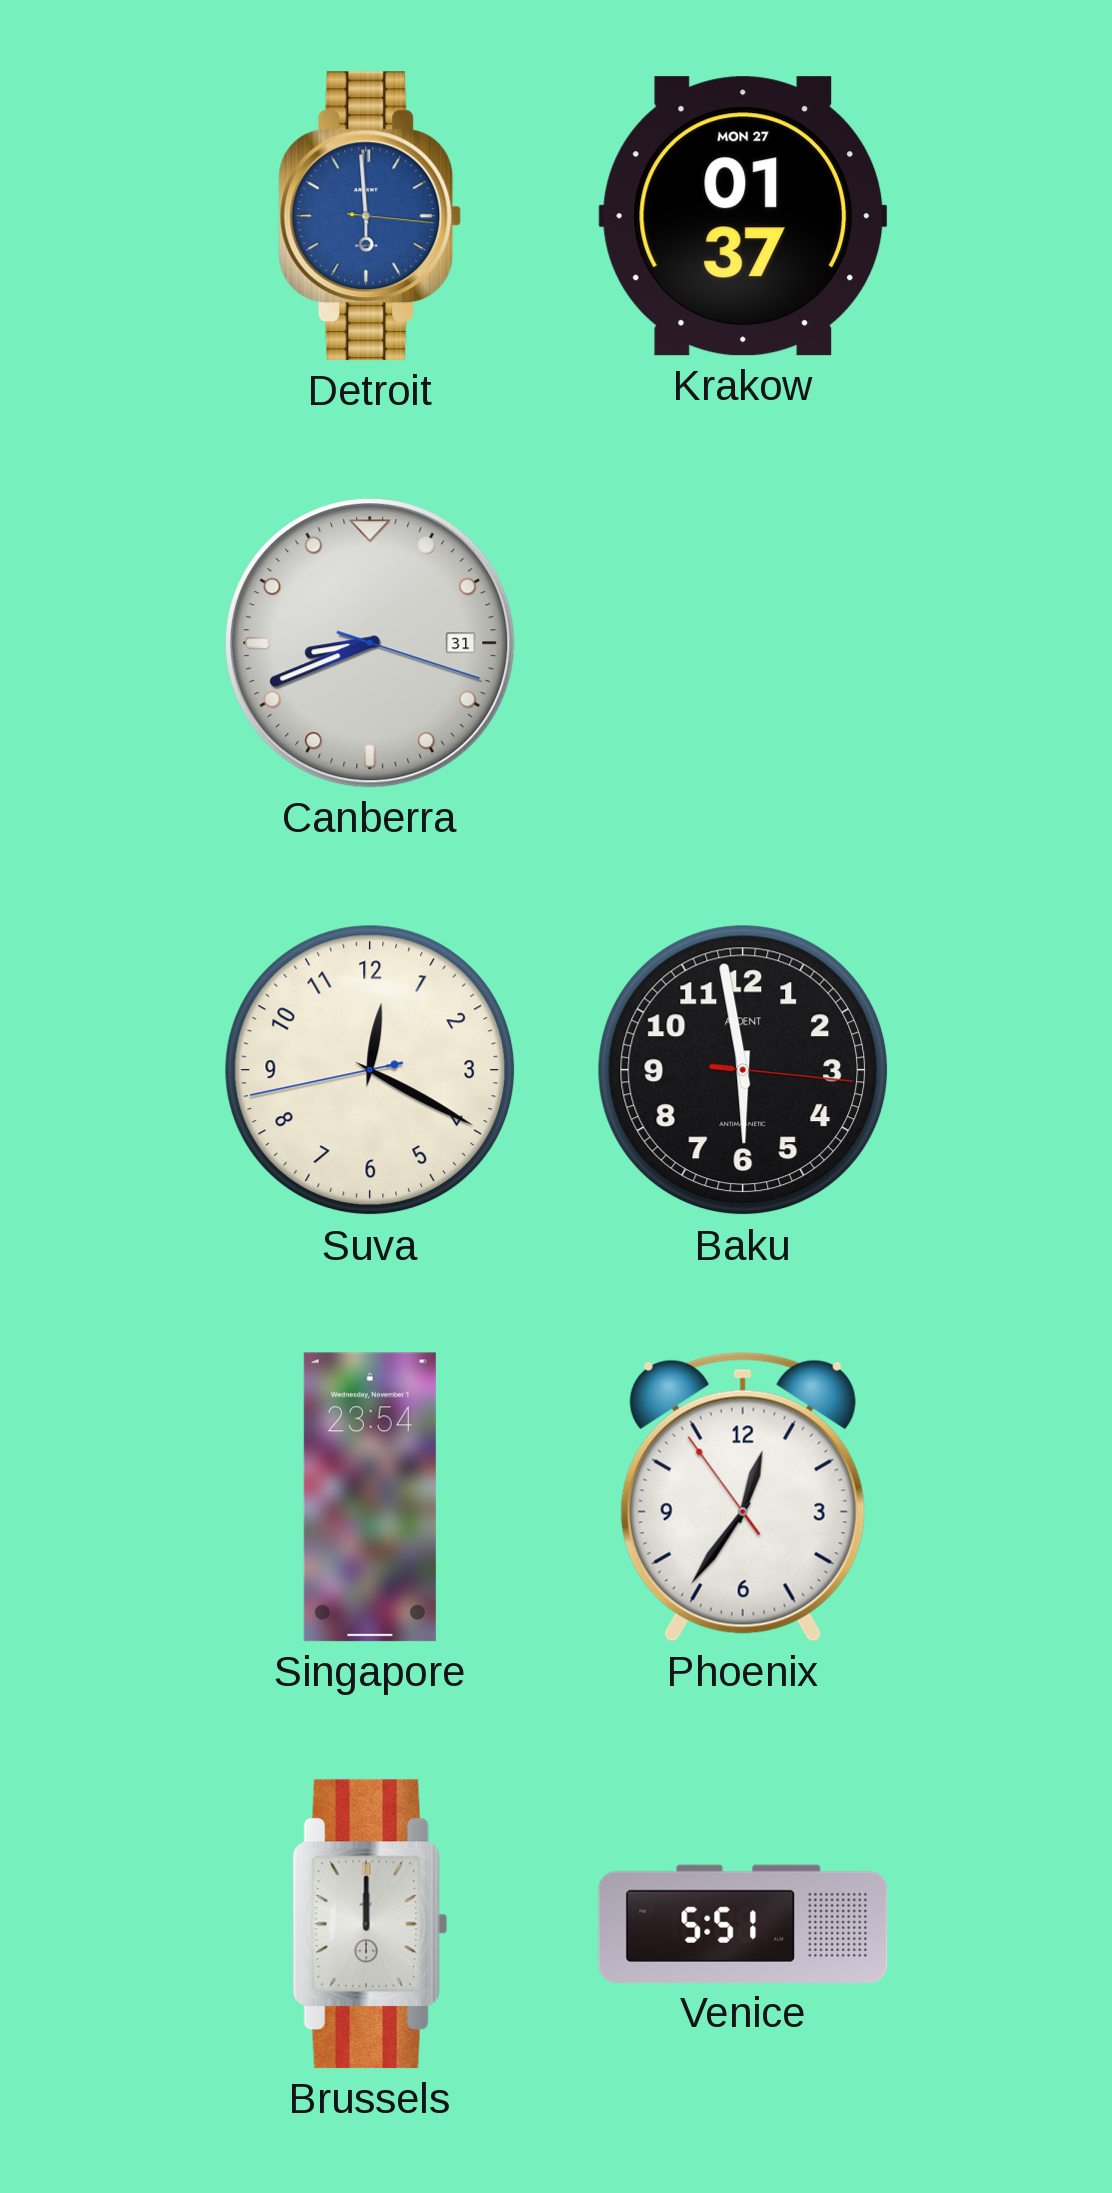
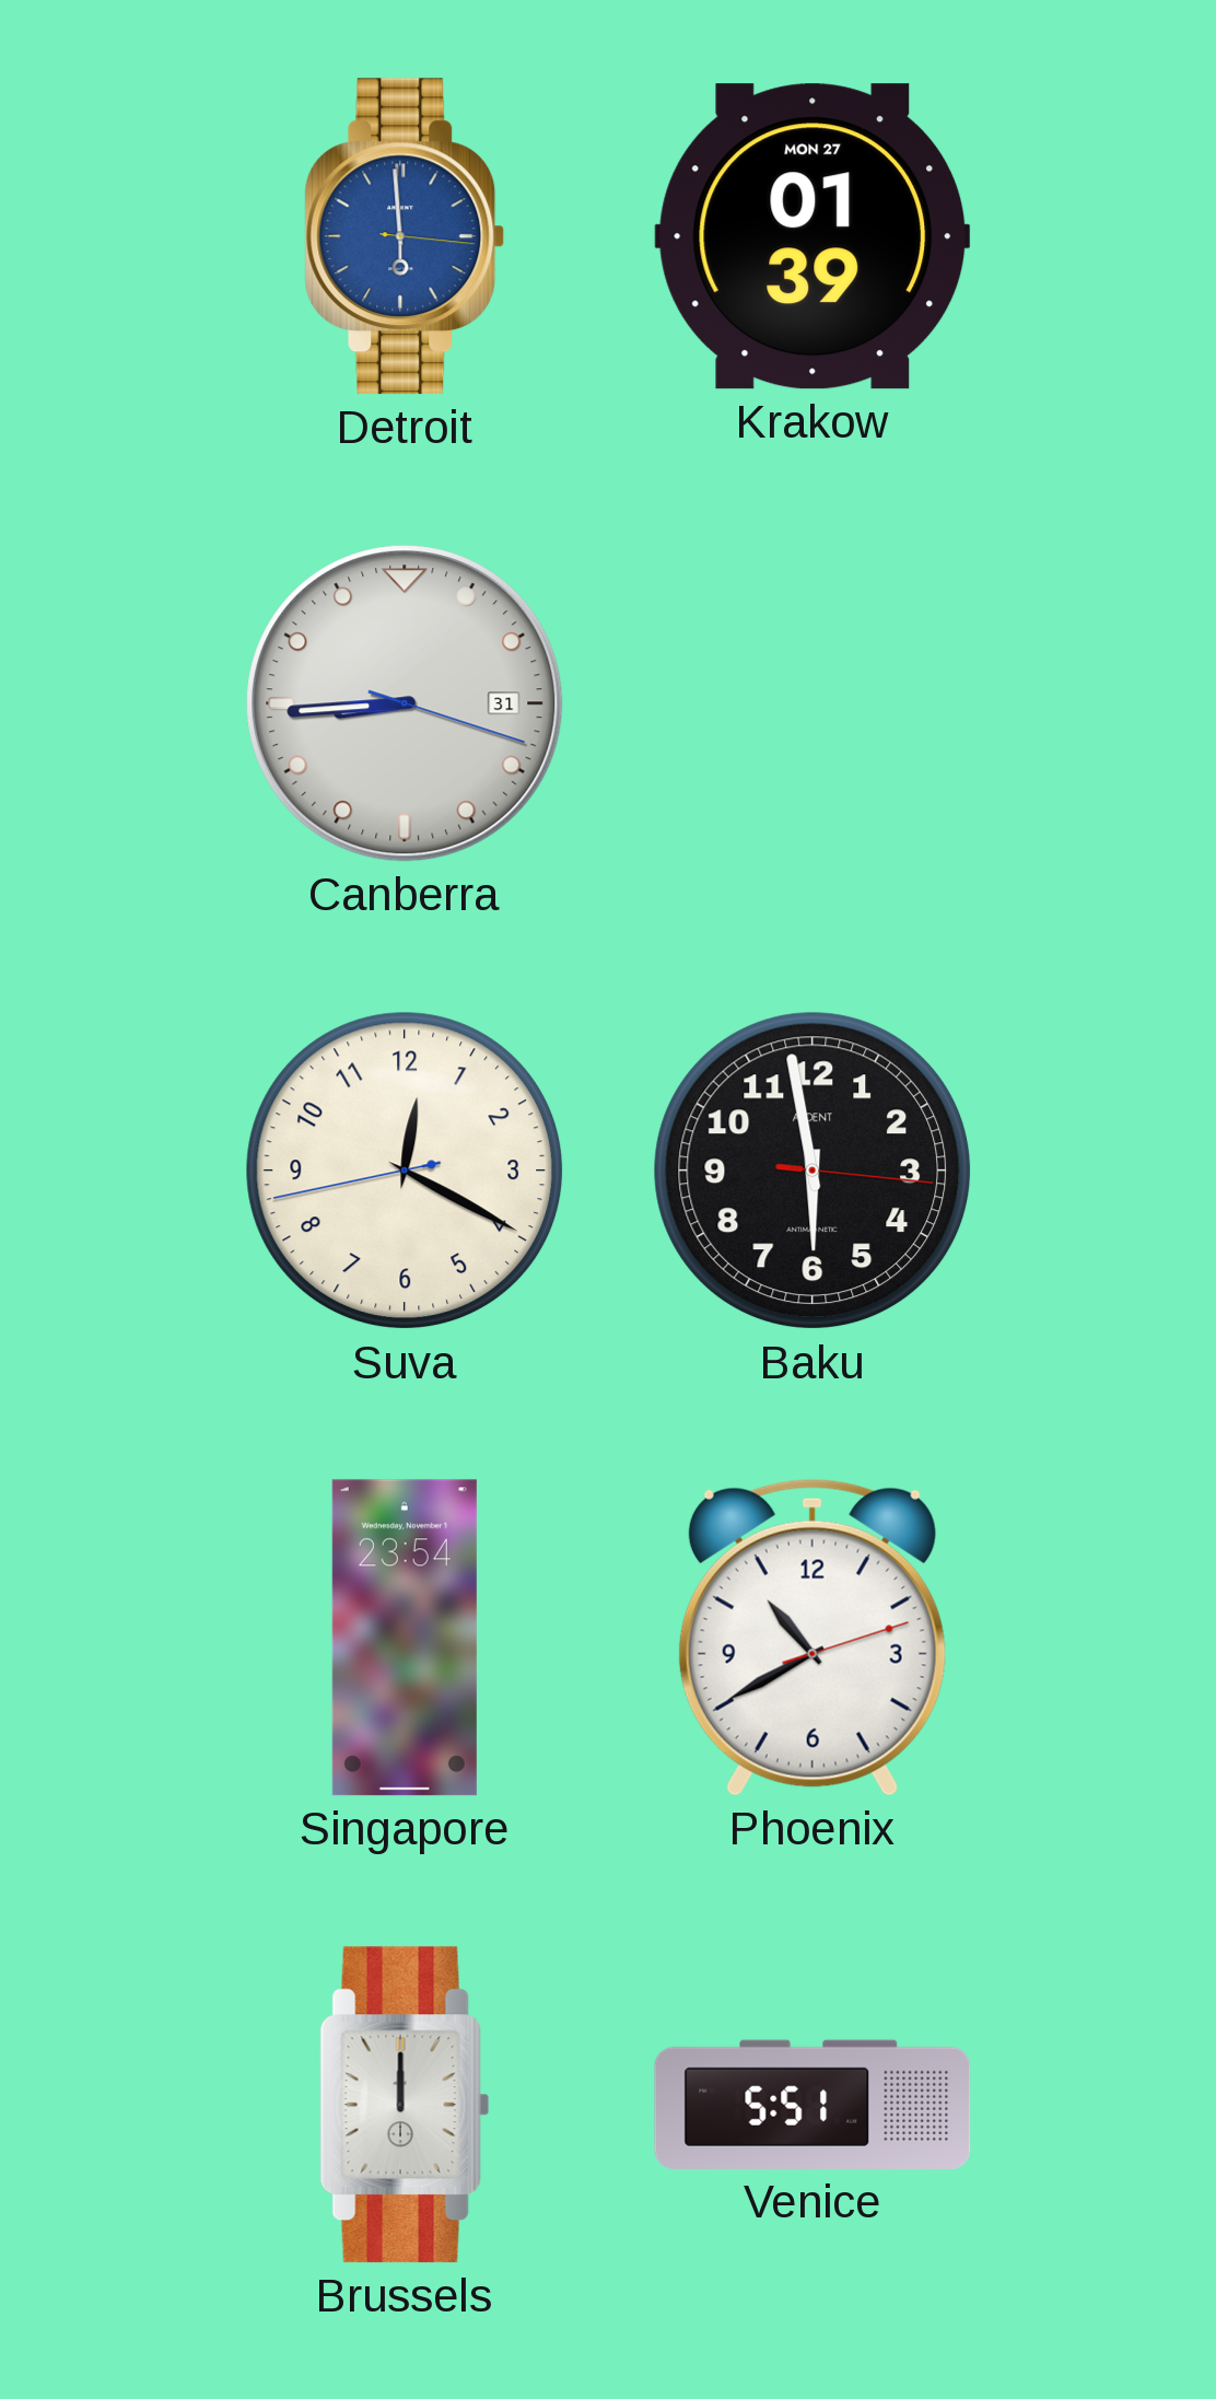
Krakow: 01:37 -> 01:39
Canberra: 8:41 -> 8:44
Phoenix: 12:35 -> 10:40
